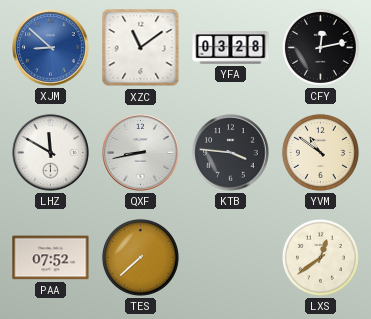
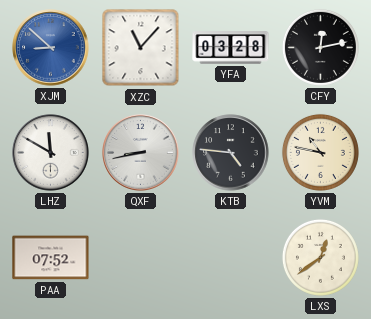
XZC: 11:09 -> 11:07
KTB: 3:46 -> 4:46
YVM: 10:51 -> 10:47
TES: 7:38 -> none
